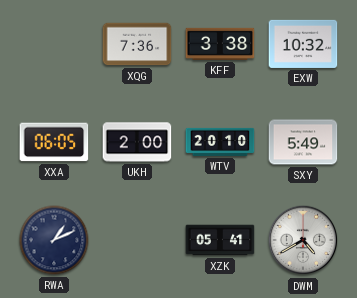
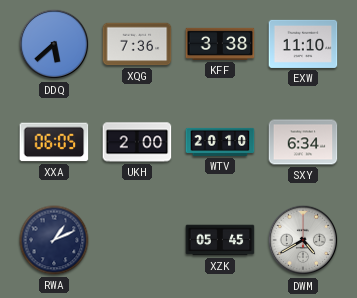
DDQ: none -> 5:38
EXW: 10:32 -> 11:10
SXY: 5:49 -> 6:34
XZK: 05:41 -> 05:45
